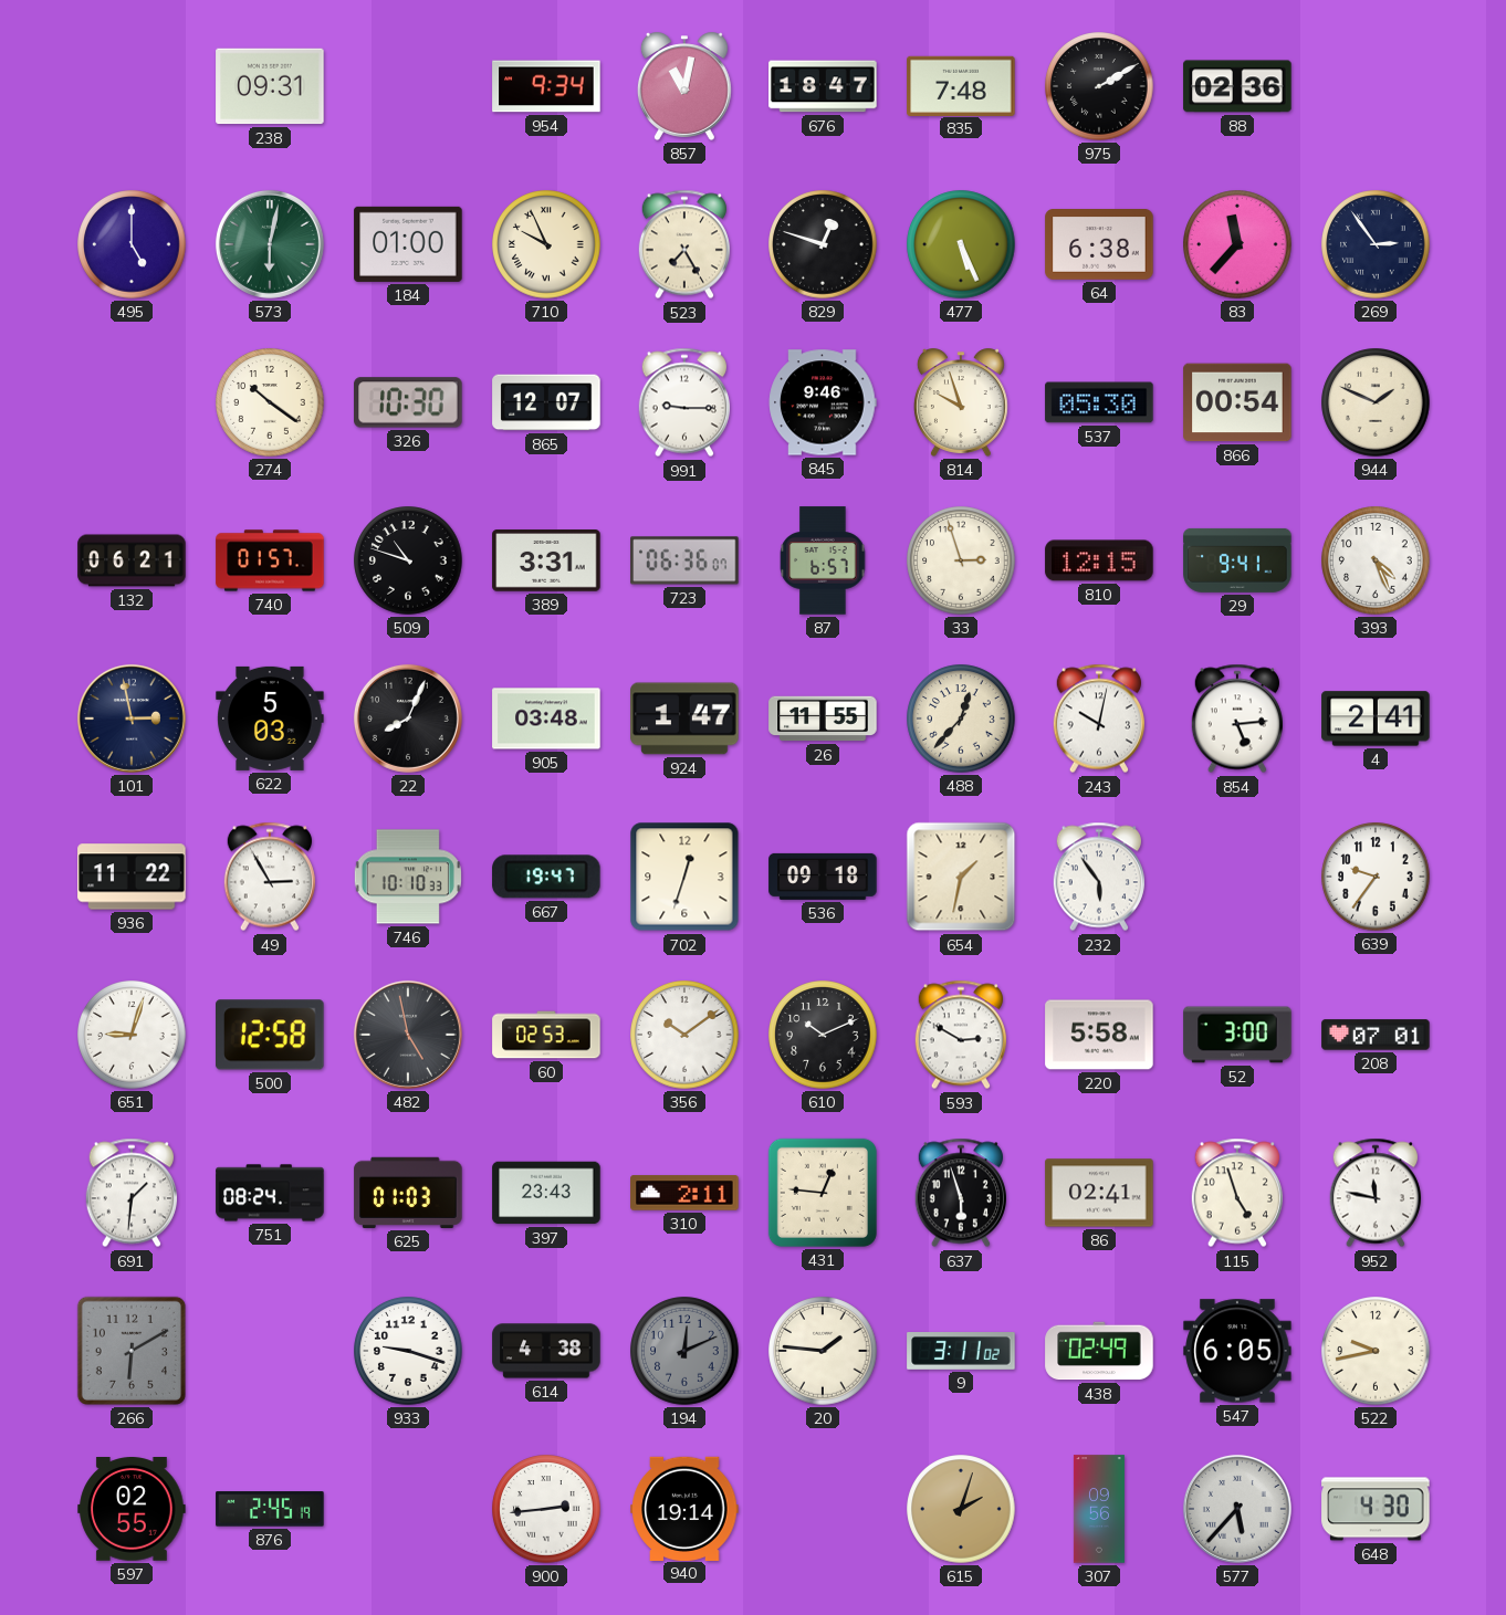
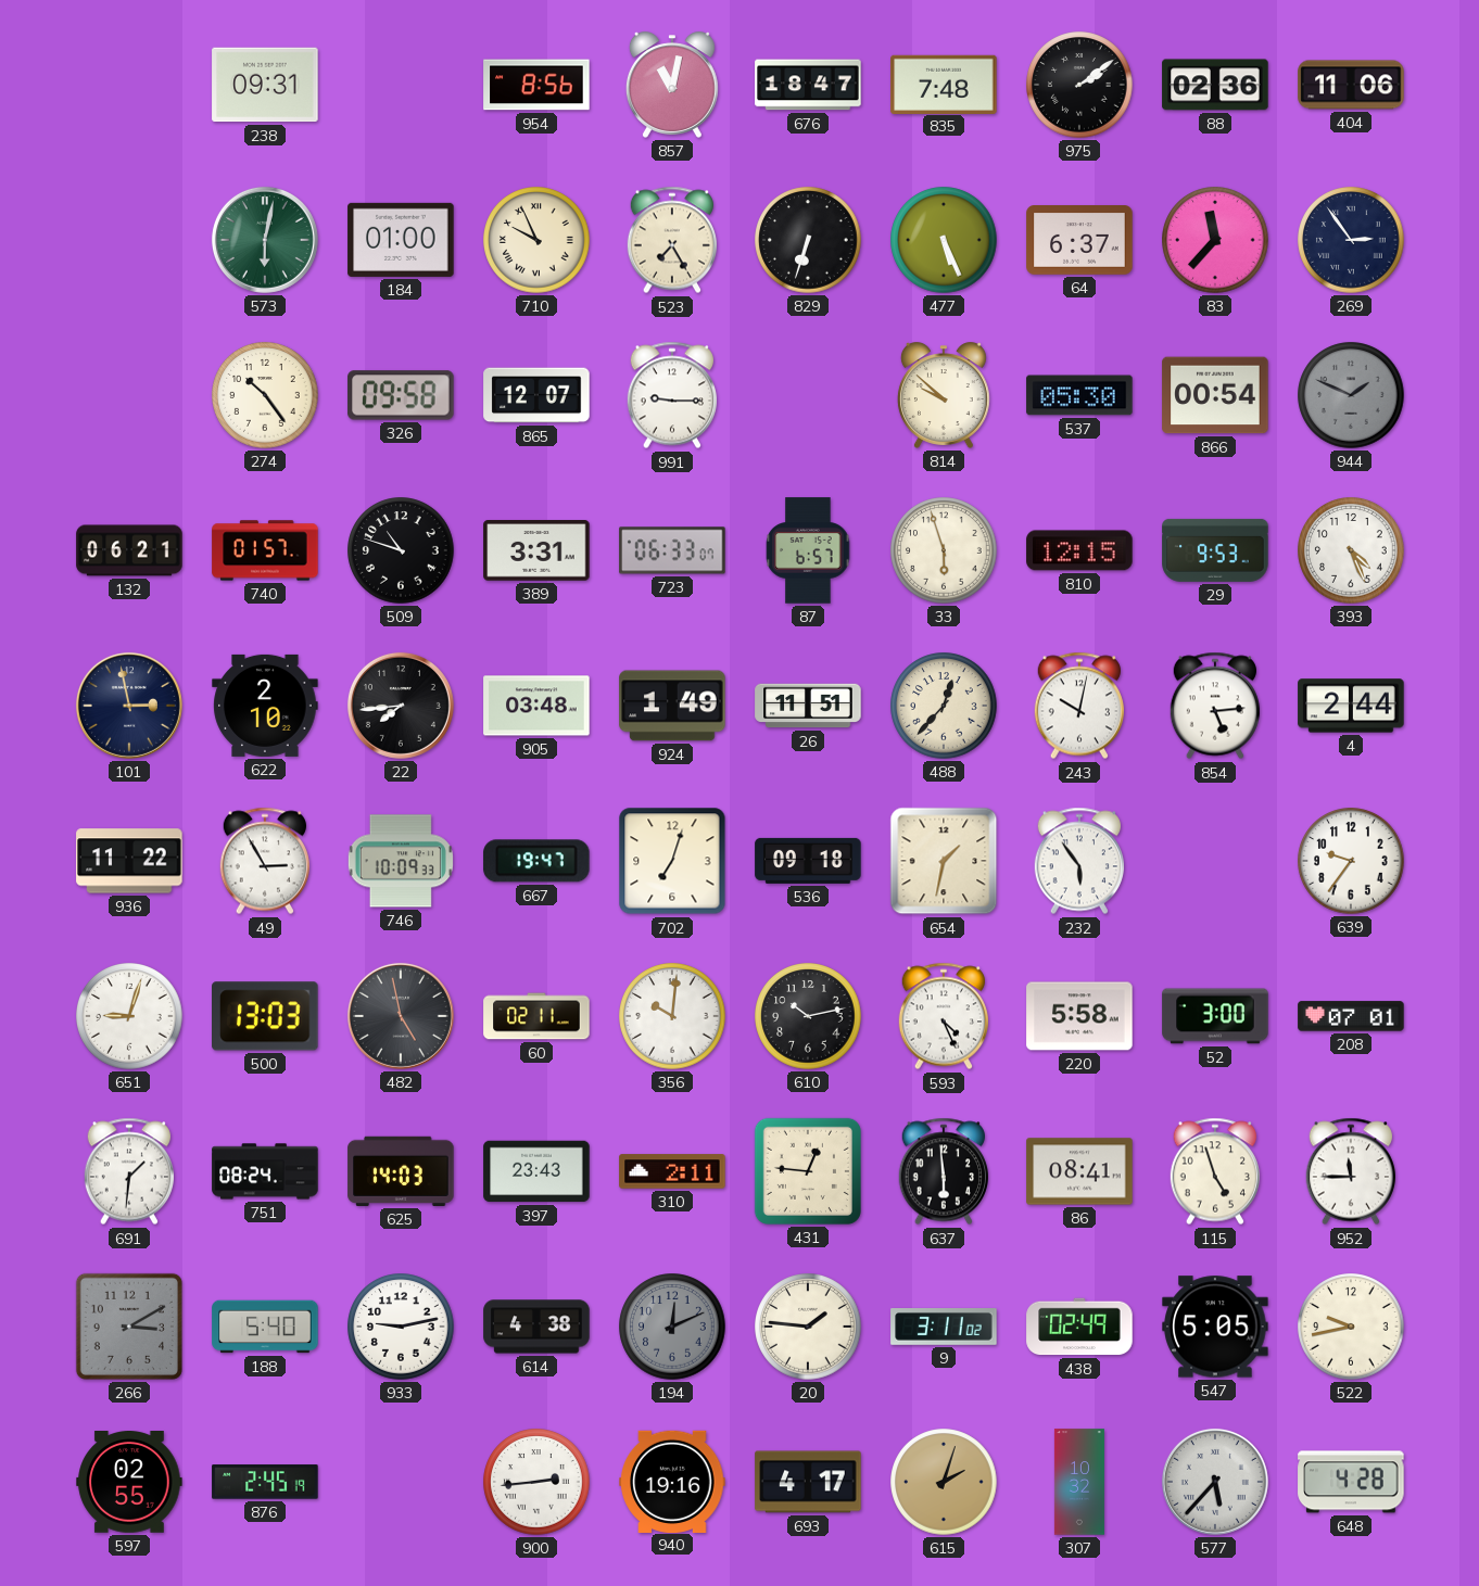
954: 9:34 -> 8:56
975: 2:10 -> 2:09
404: none -> 11:06
495: 5:00 -> none
829: 12:48 -> 6:33
64: 6:38 -> 6:37
274: 10:21 -> 10:24
326: 10:30 -> 09:58
845: 9:46 -> none
814: 9:57 -> 9:52
944 dial: cream -> grey
723: 06:36 -> 06:33
33: 2:57 -> 5:57
29: 9:41 -> 9:53
622: 5:03 -> 2:10
22: 8:04 -> 7:44
924: 1:47 -> 1:49
26: 11:55 -> 11:51
4: 2:41 -> 2:44
746: 10:10 -> 10:09
702: 12:33 -> 7:03
500: 12:58 -> 13:03
60: 02:53 -> 02:11
356: 10:09 -> 10:01
610: 10:11 -> 10:13
593: 2:50 -> 4:26
625: 01:03 -> 14:03
637: 5:57 -> 5:59
86: 02:41 -> 08:41
952: 11:47 -> 11:45
266: 6:10 -> 3:10
188: none -> 5:40
933: 9:18 -> 9:13
547: 6:05 -> 5:05
940: 19:14 -> 19:16
693: none -> 4:17
307: 09:56 -> 10:32
648: 4:30 -> 4:28
